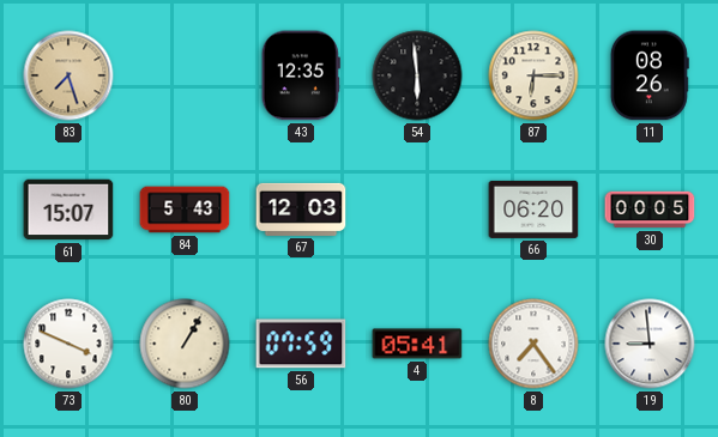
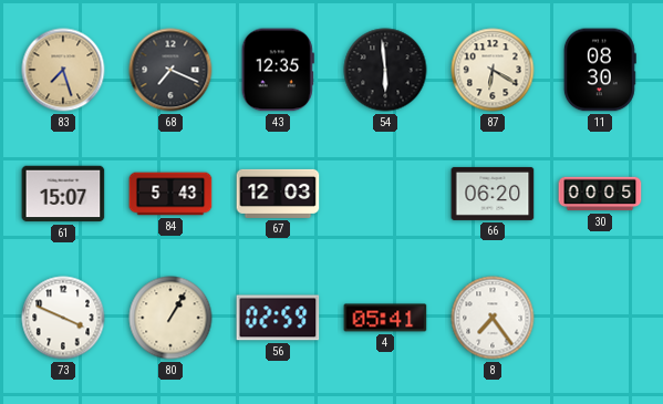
68: none -> 7:19
87: 6:15 -> 6:20
11: 08:26 -> 08:30
56: 07:59 -> 02:59
19: 8:59 -> none
